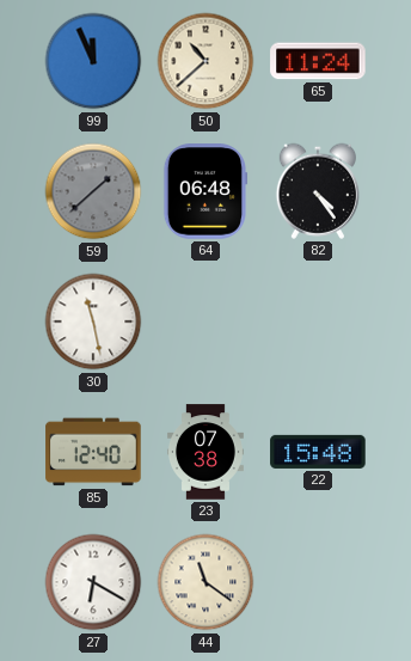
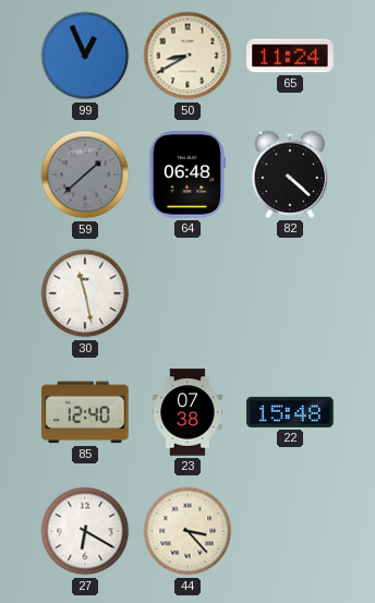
99: 11:56 -> 12:56
50: 10:38 -> 8:40
82: 4:24 -> 4:22
44: 11:21 -> 3:23
